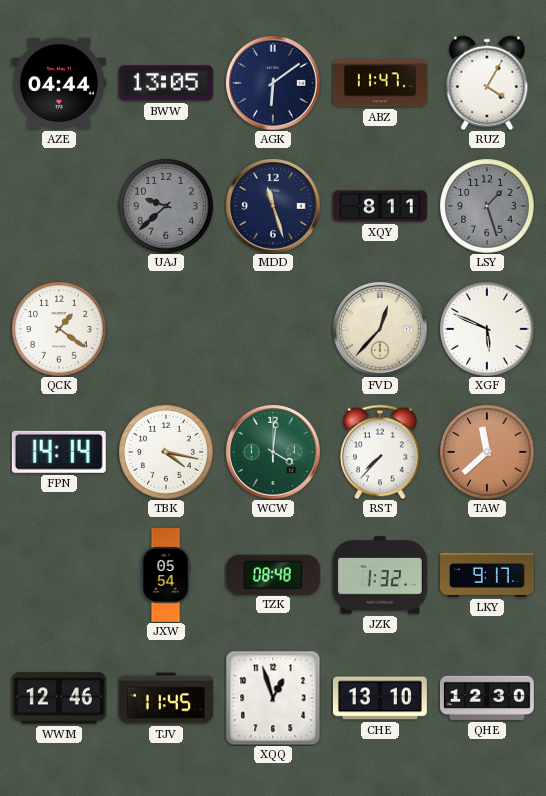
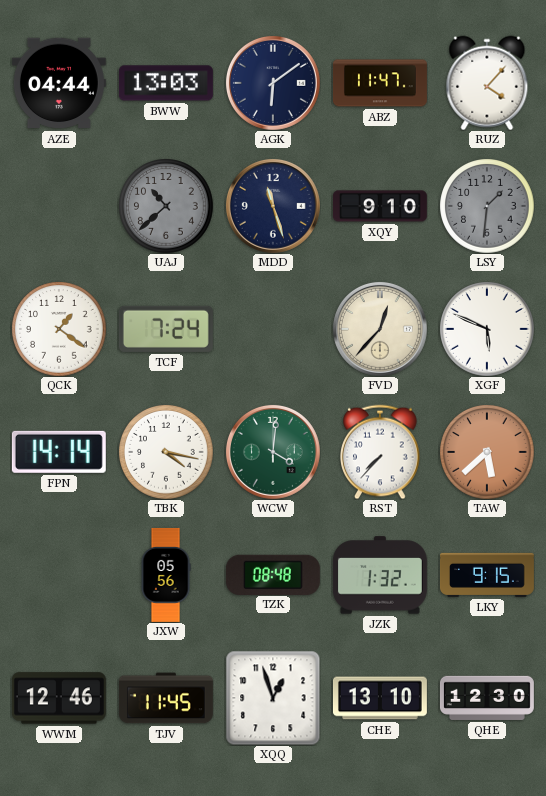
BWW: 13:05 -> 13:03
RUZ: 4:05 -> 4:07
UAJ: 9:38 -> 10:38
XQY: 8:11 -> 9:10
LSY: 1:27 -> 1:31
TCF: none -> 7:24
TAW: 11:38 -> 5:38
JXW: 05:54 -> 05:56
LKY: 9:17 -> 9:15
